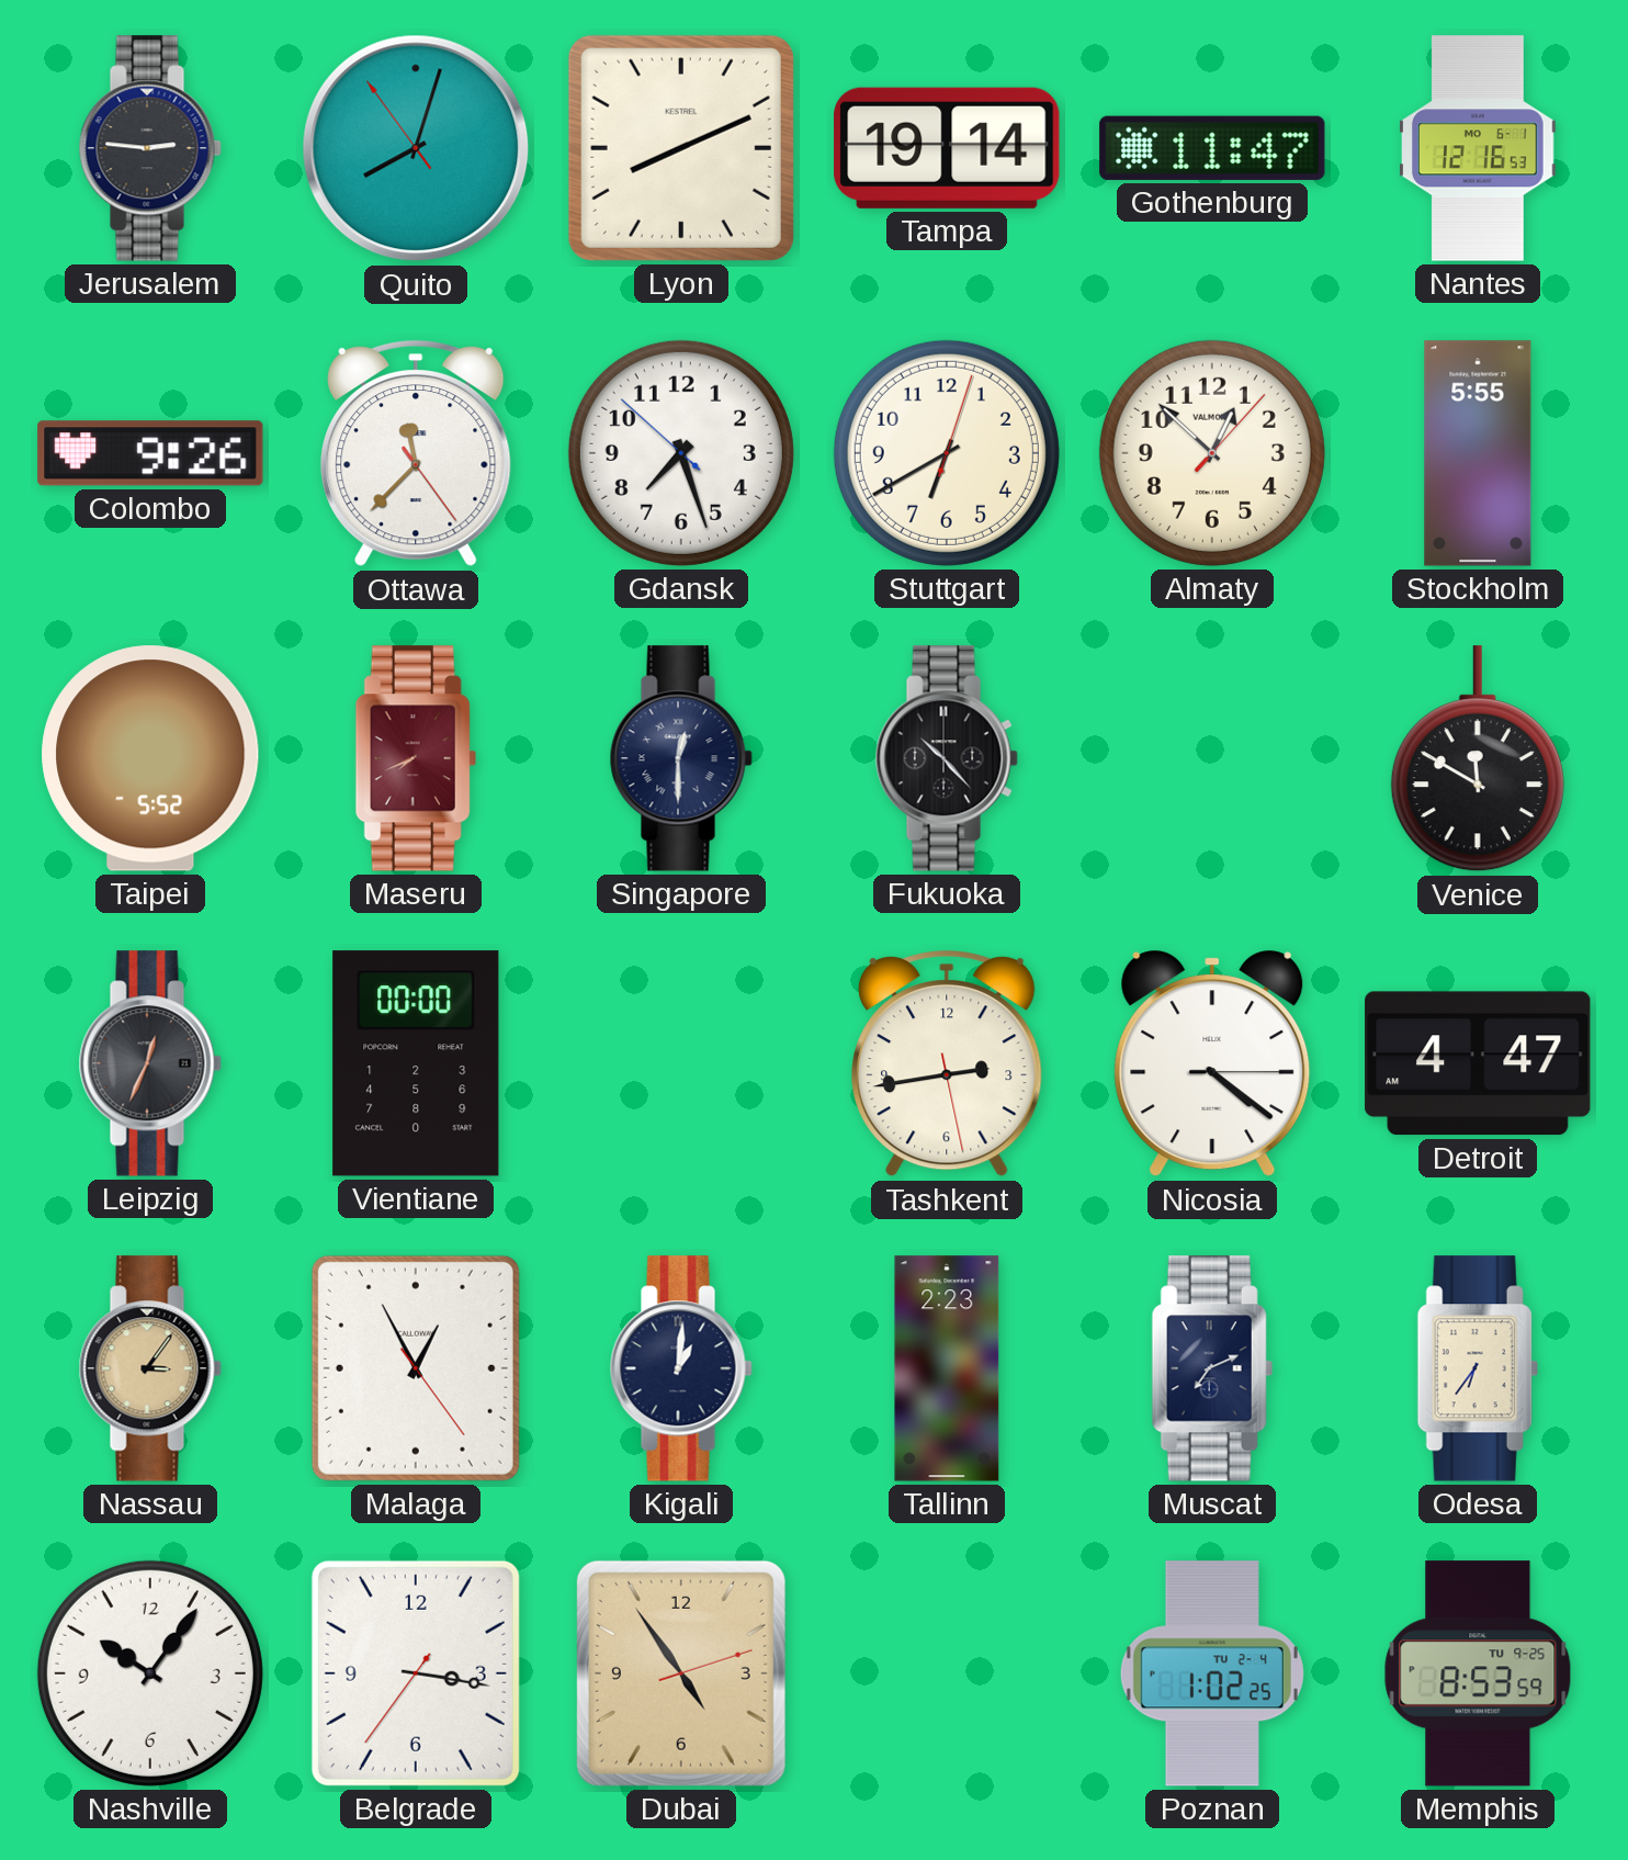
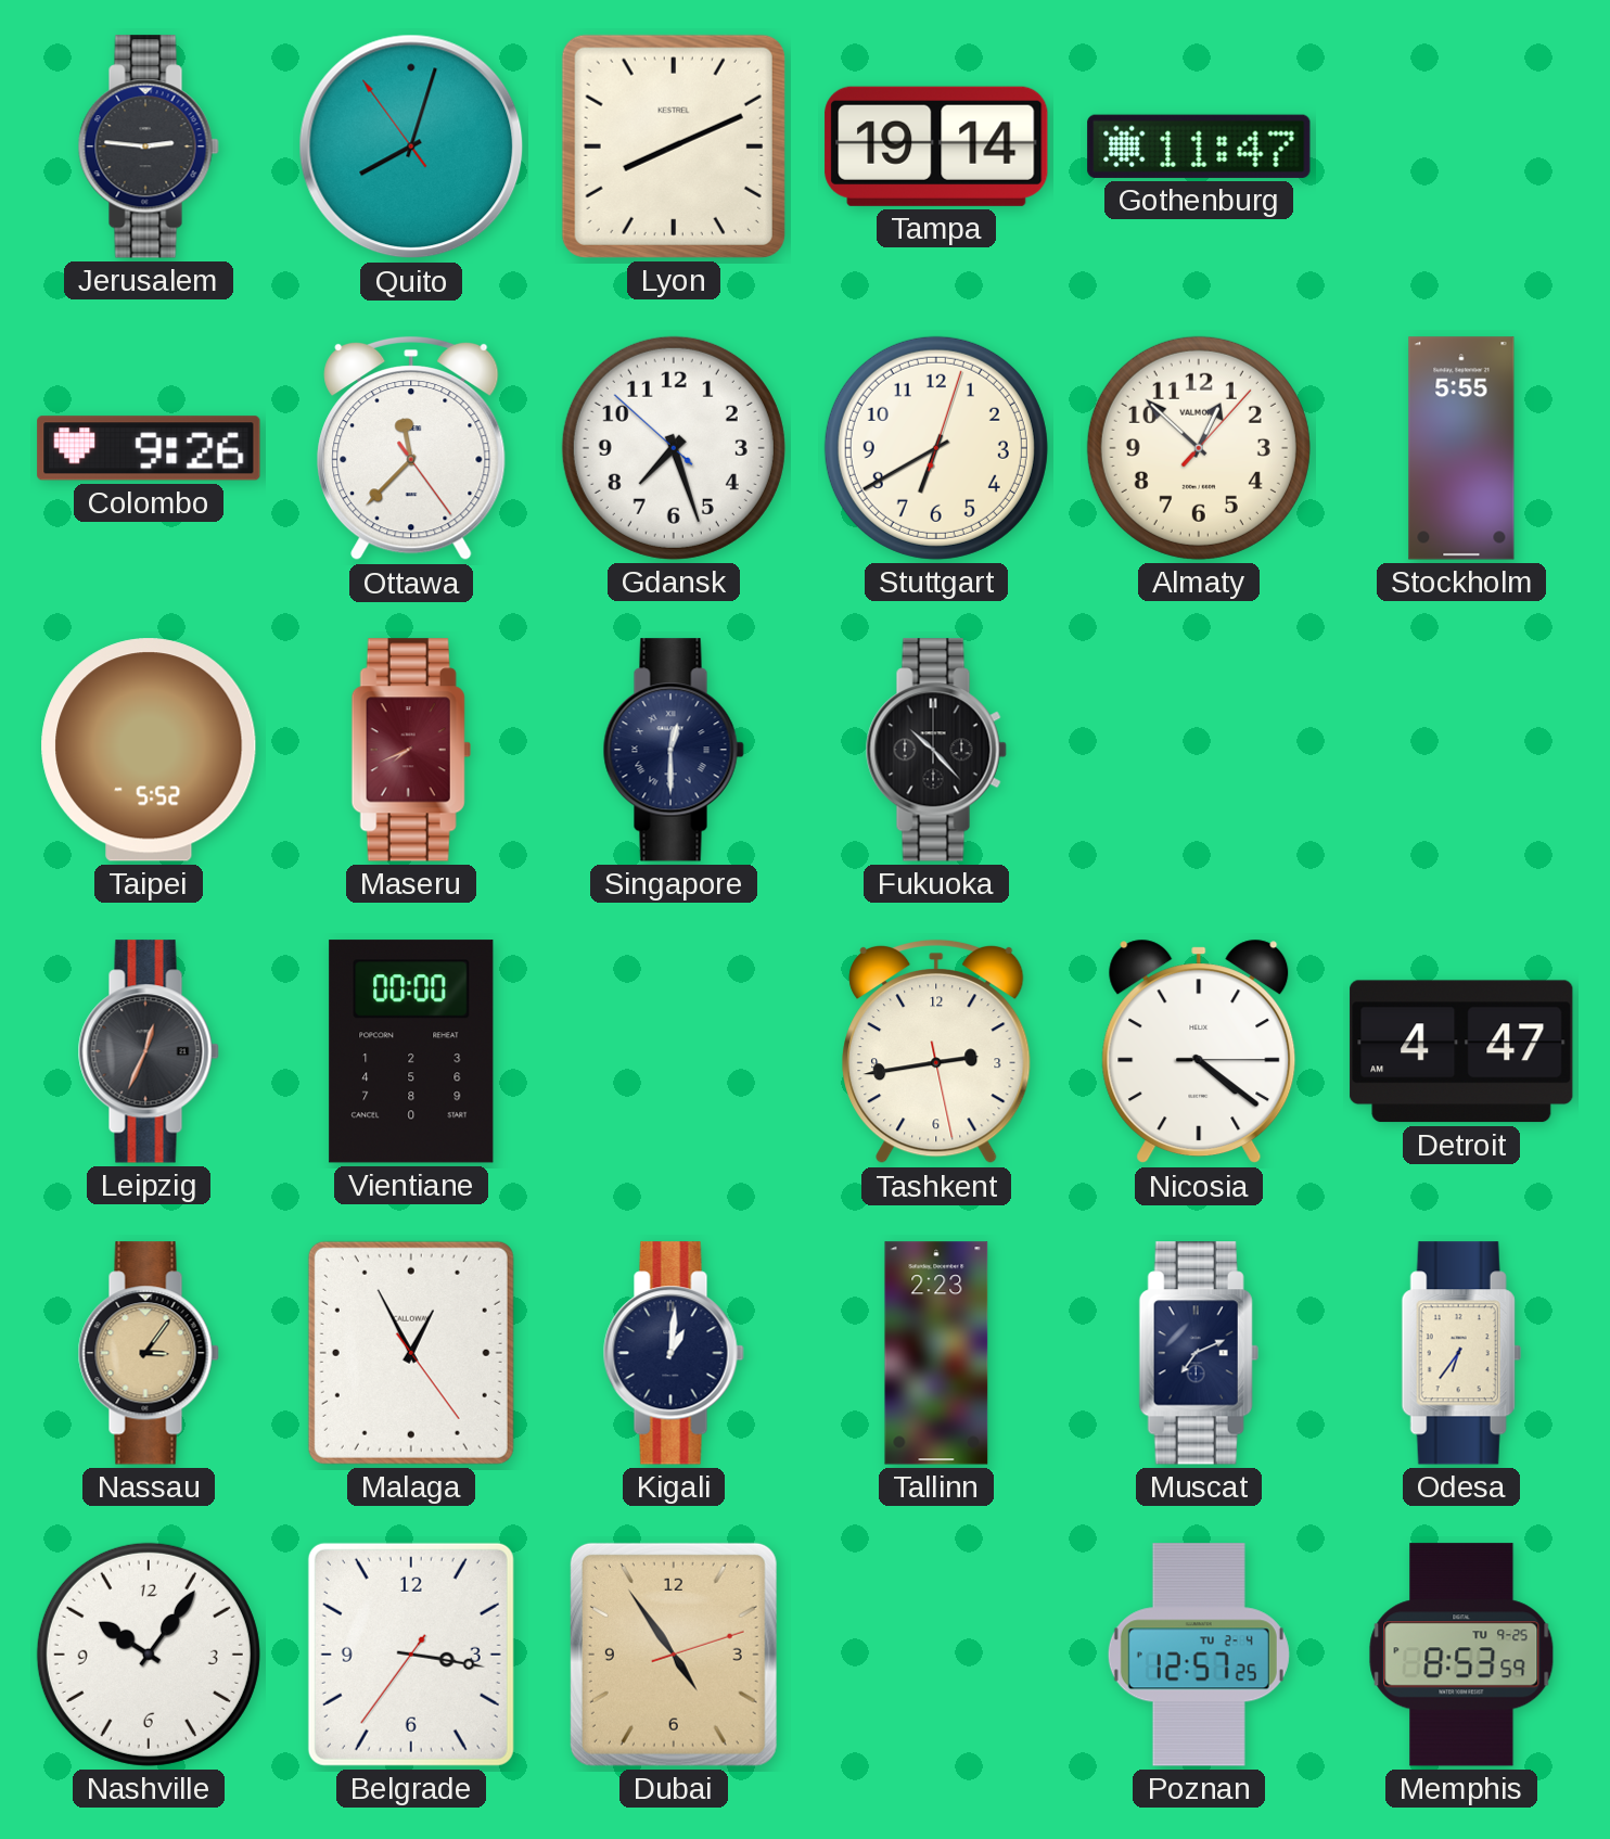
Nantes: 12:16 -> none
Venice: 11:50 -> none
Poznan: 1:02 -> 12:57
